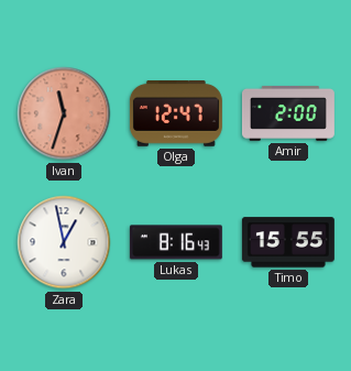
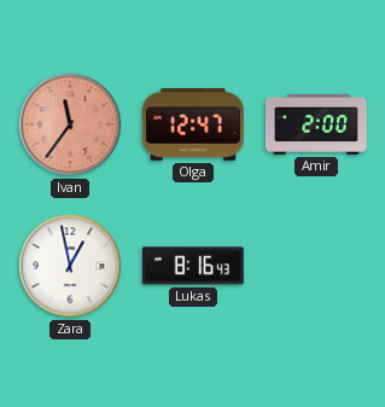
Ivan: 11:33 -> 11:36
Timo: 15:55 -> none
